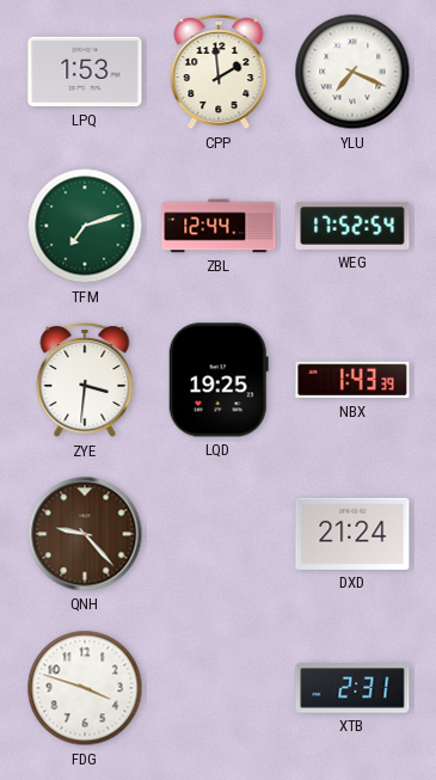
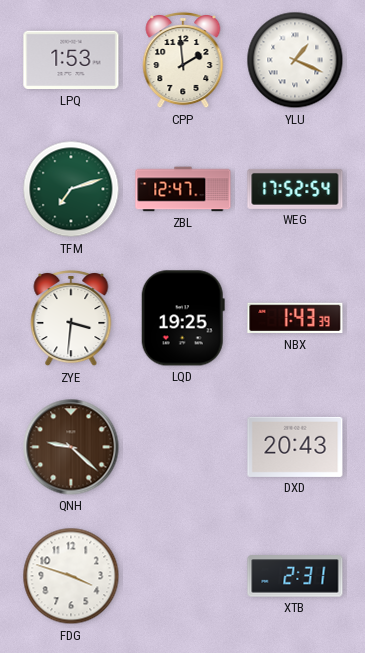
YLU: 7:19 -> 1:19
ZBL: 12:44 -> 12:47
QNH: 9:23 -> 9:22
DXD: 21:24 -> 20:43
